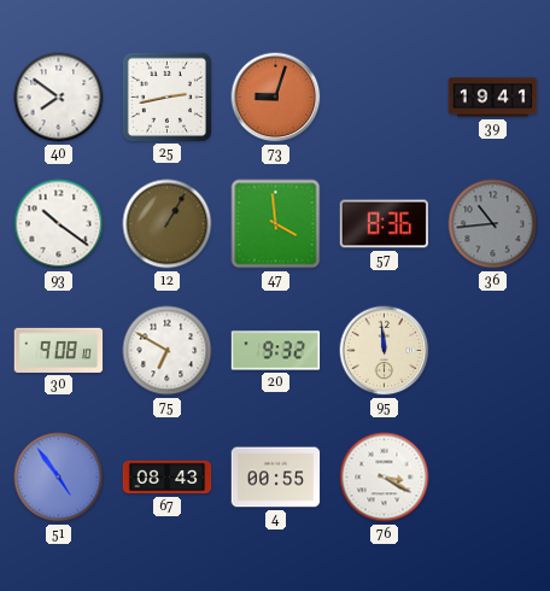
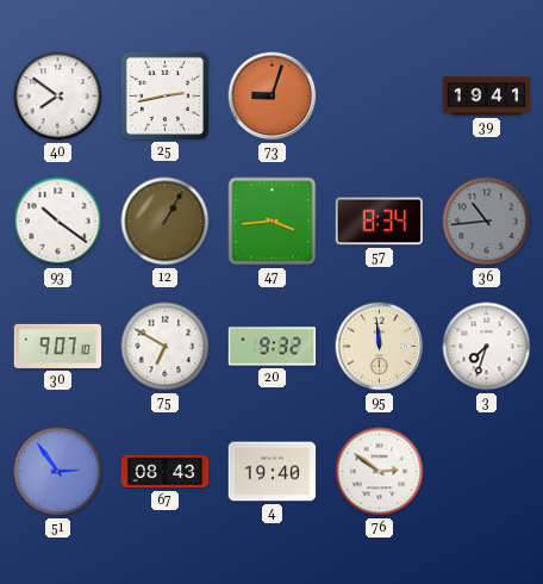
47: 3:59 -> 3:44
57: 8:36 -> 8:34
30: 9:08 -> 9:07
3: none -> 7:33
51: 4:54 -> 2:54
4: 00:55 -> 19:40
76: 3:20 -> 2:51
